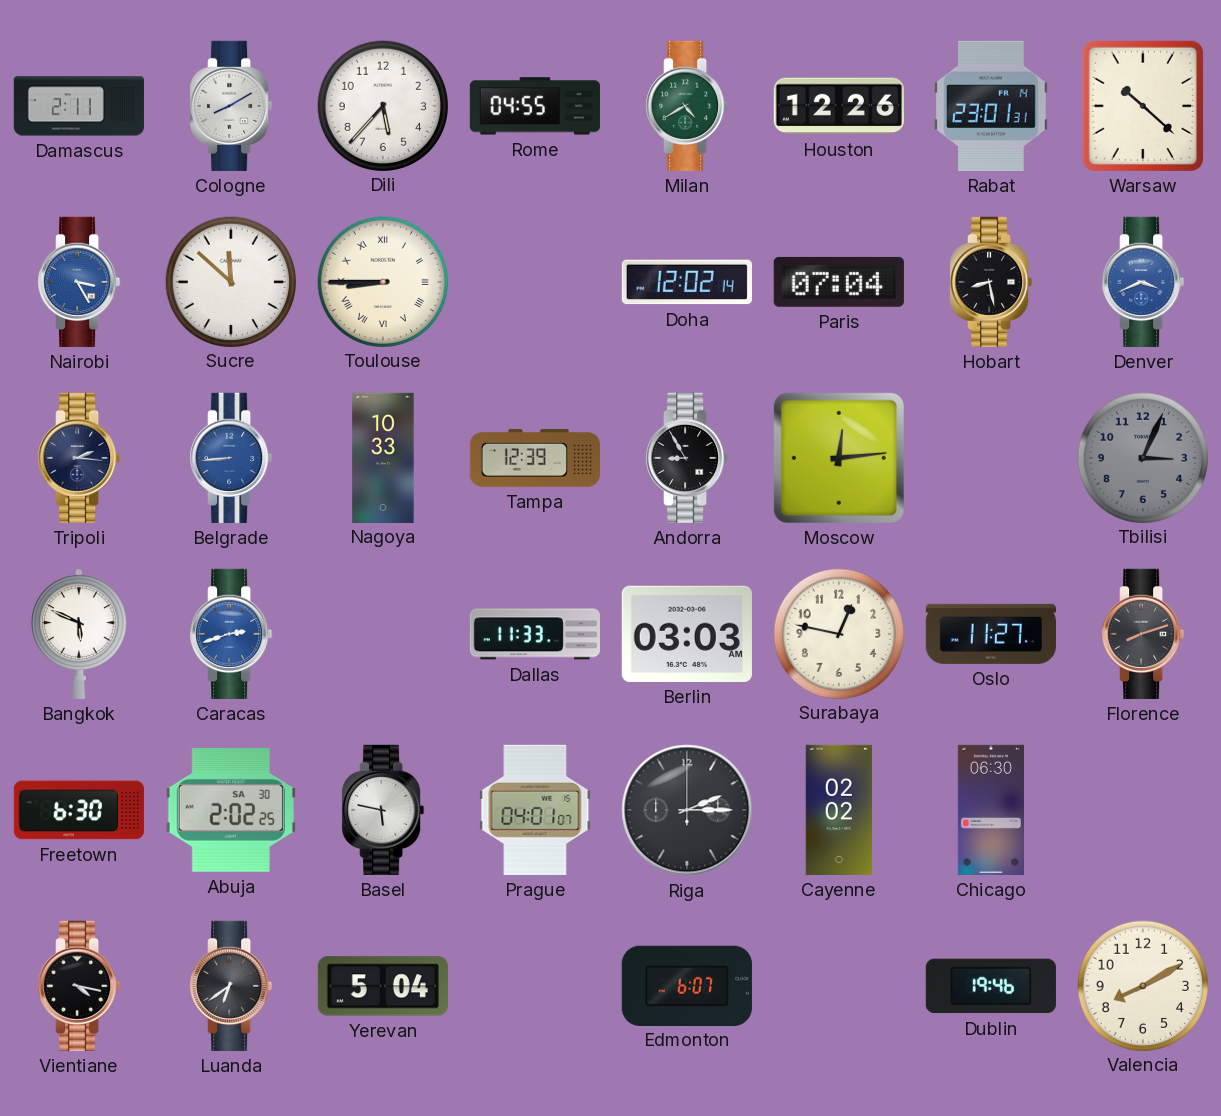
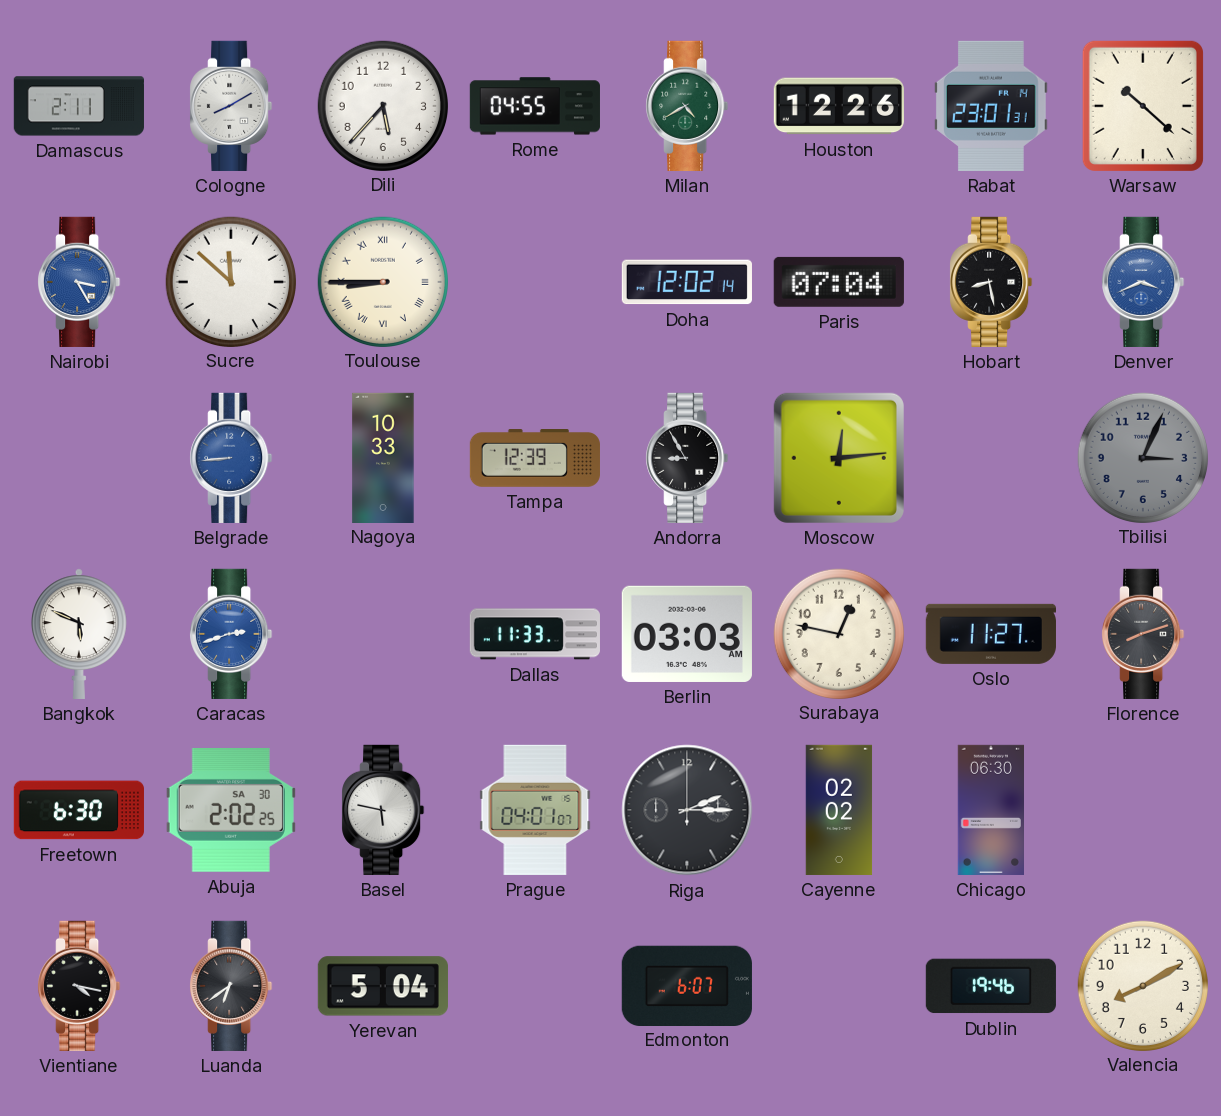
Tripoli: 2:16 -> none
